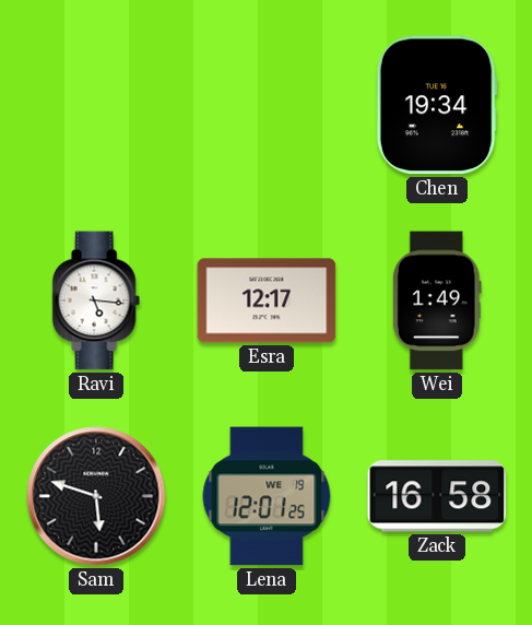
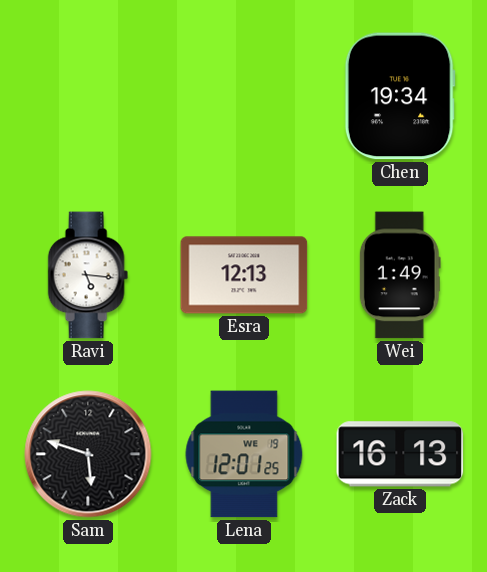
Esra: 12:17 -> 12:13
Zack: 16:58 -> 16:13
